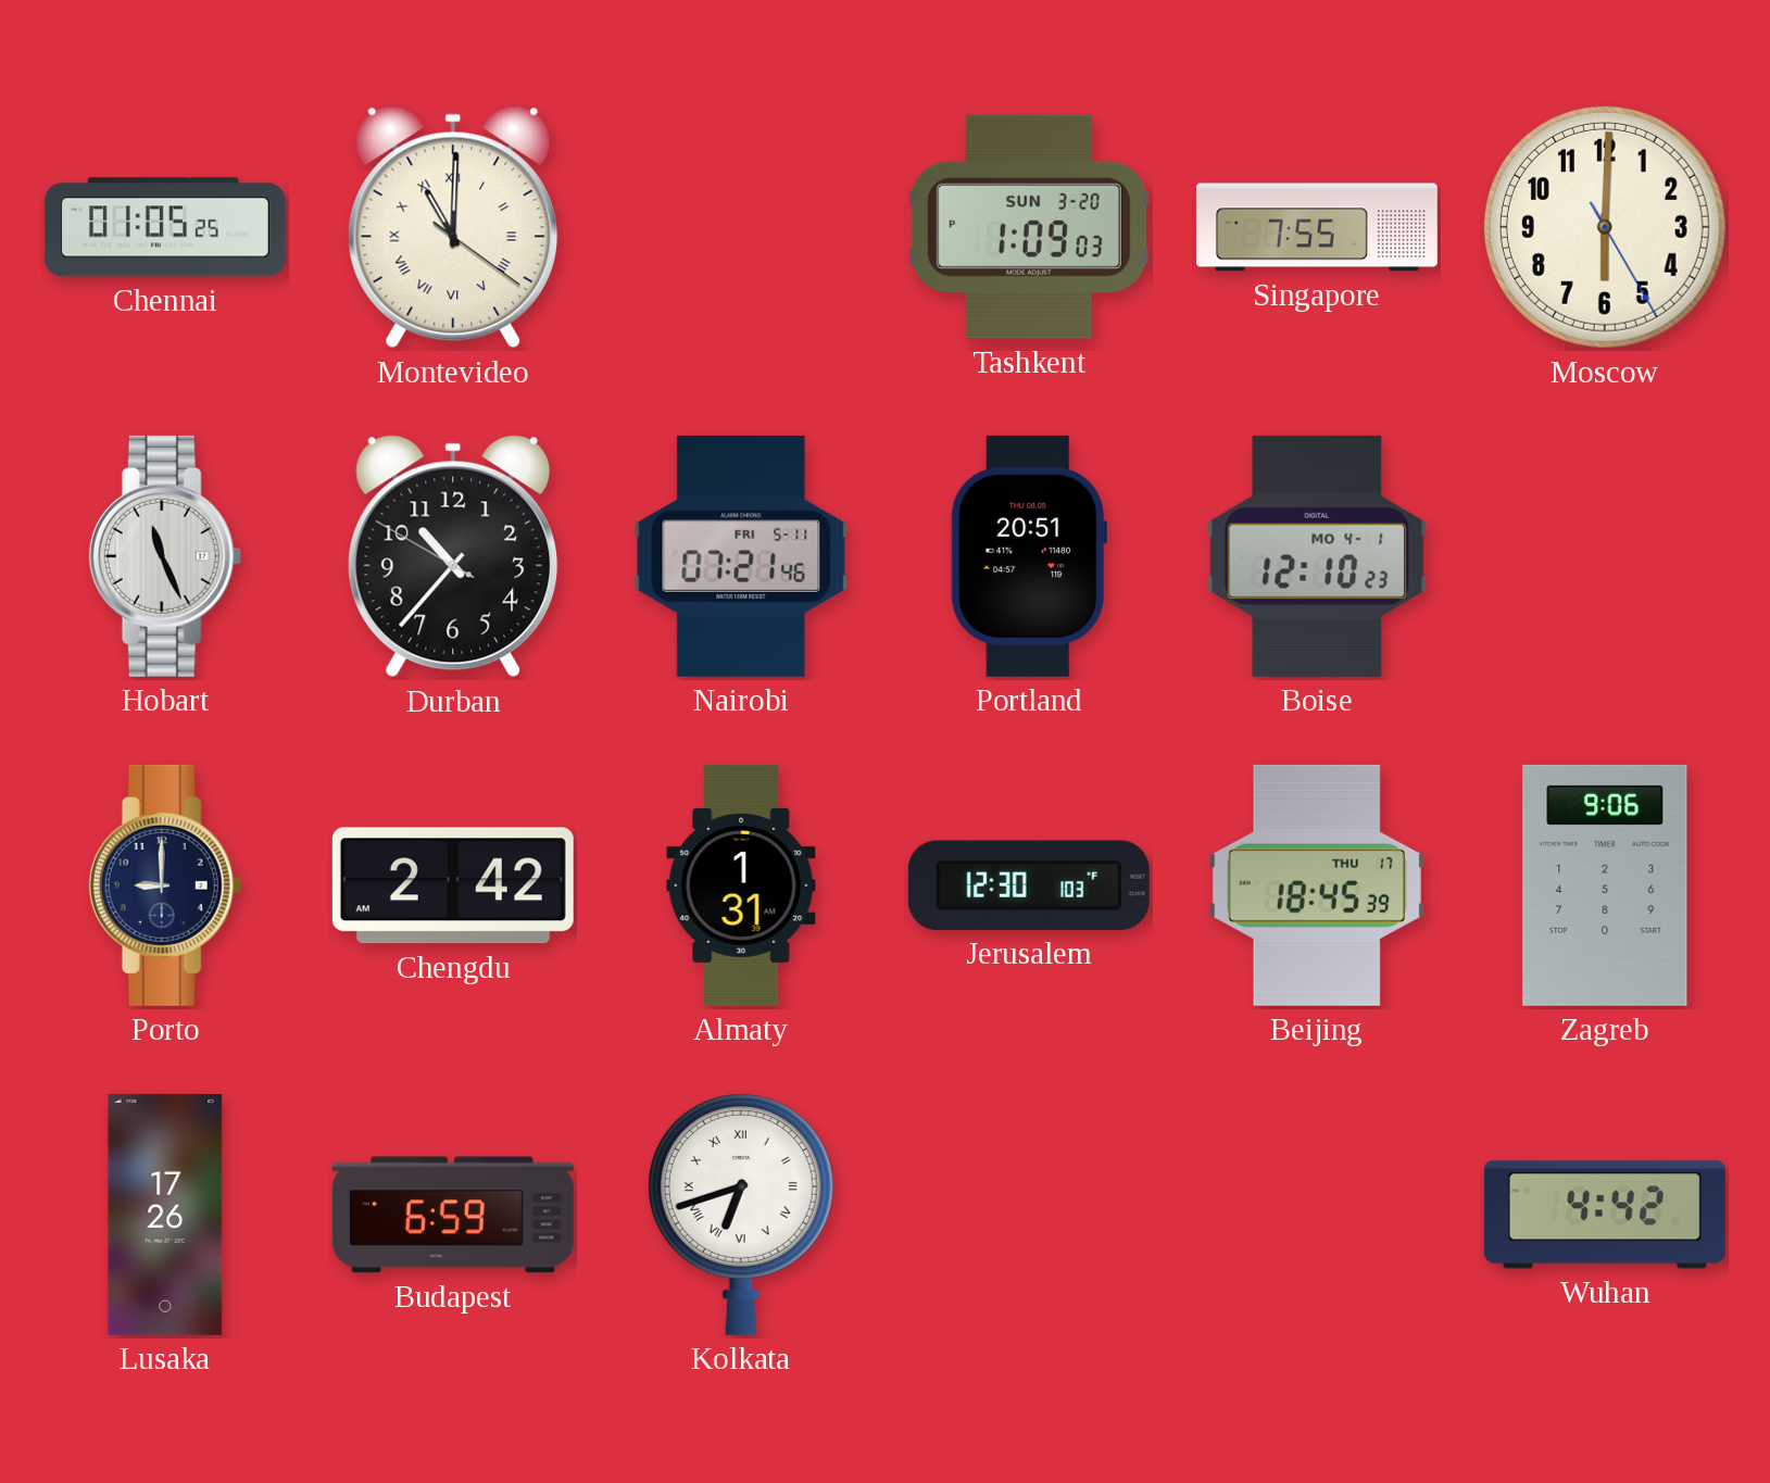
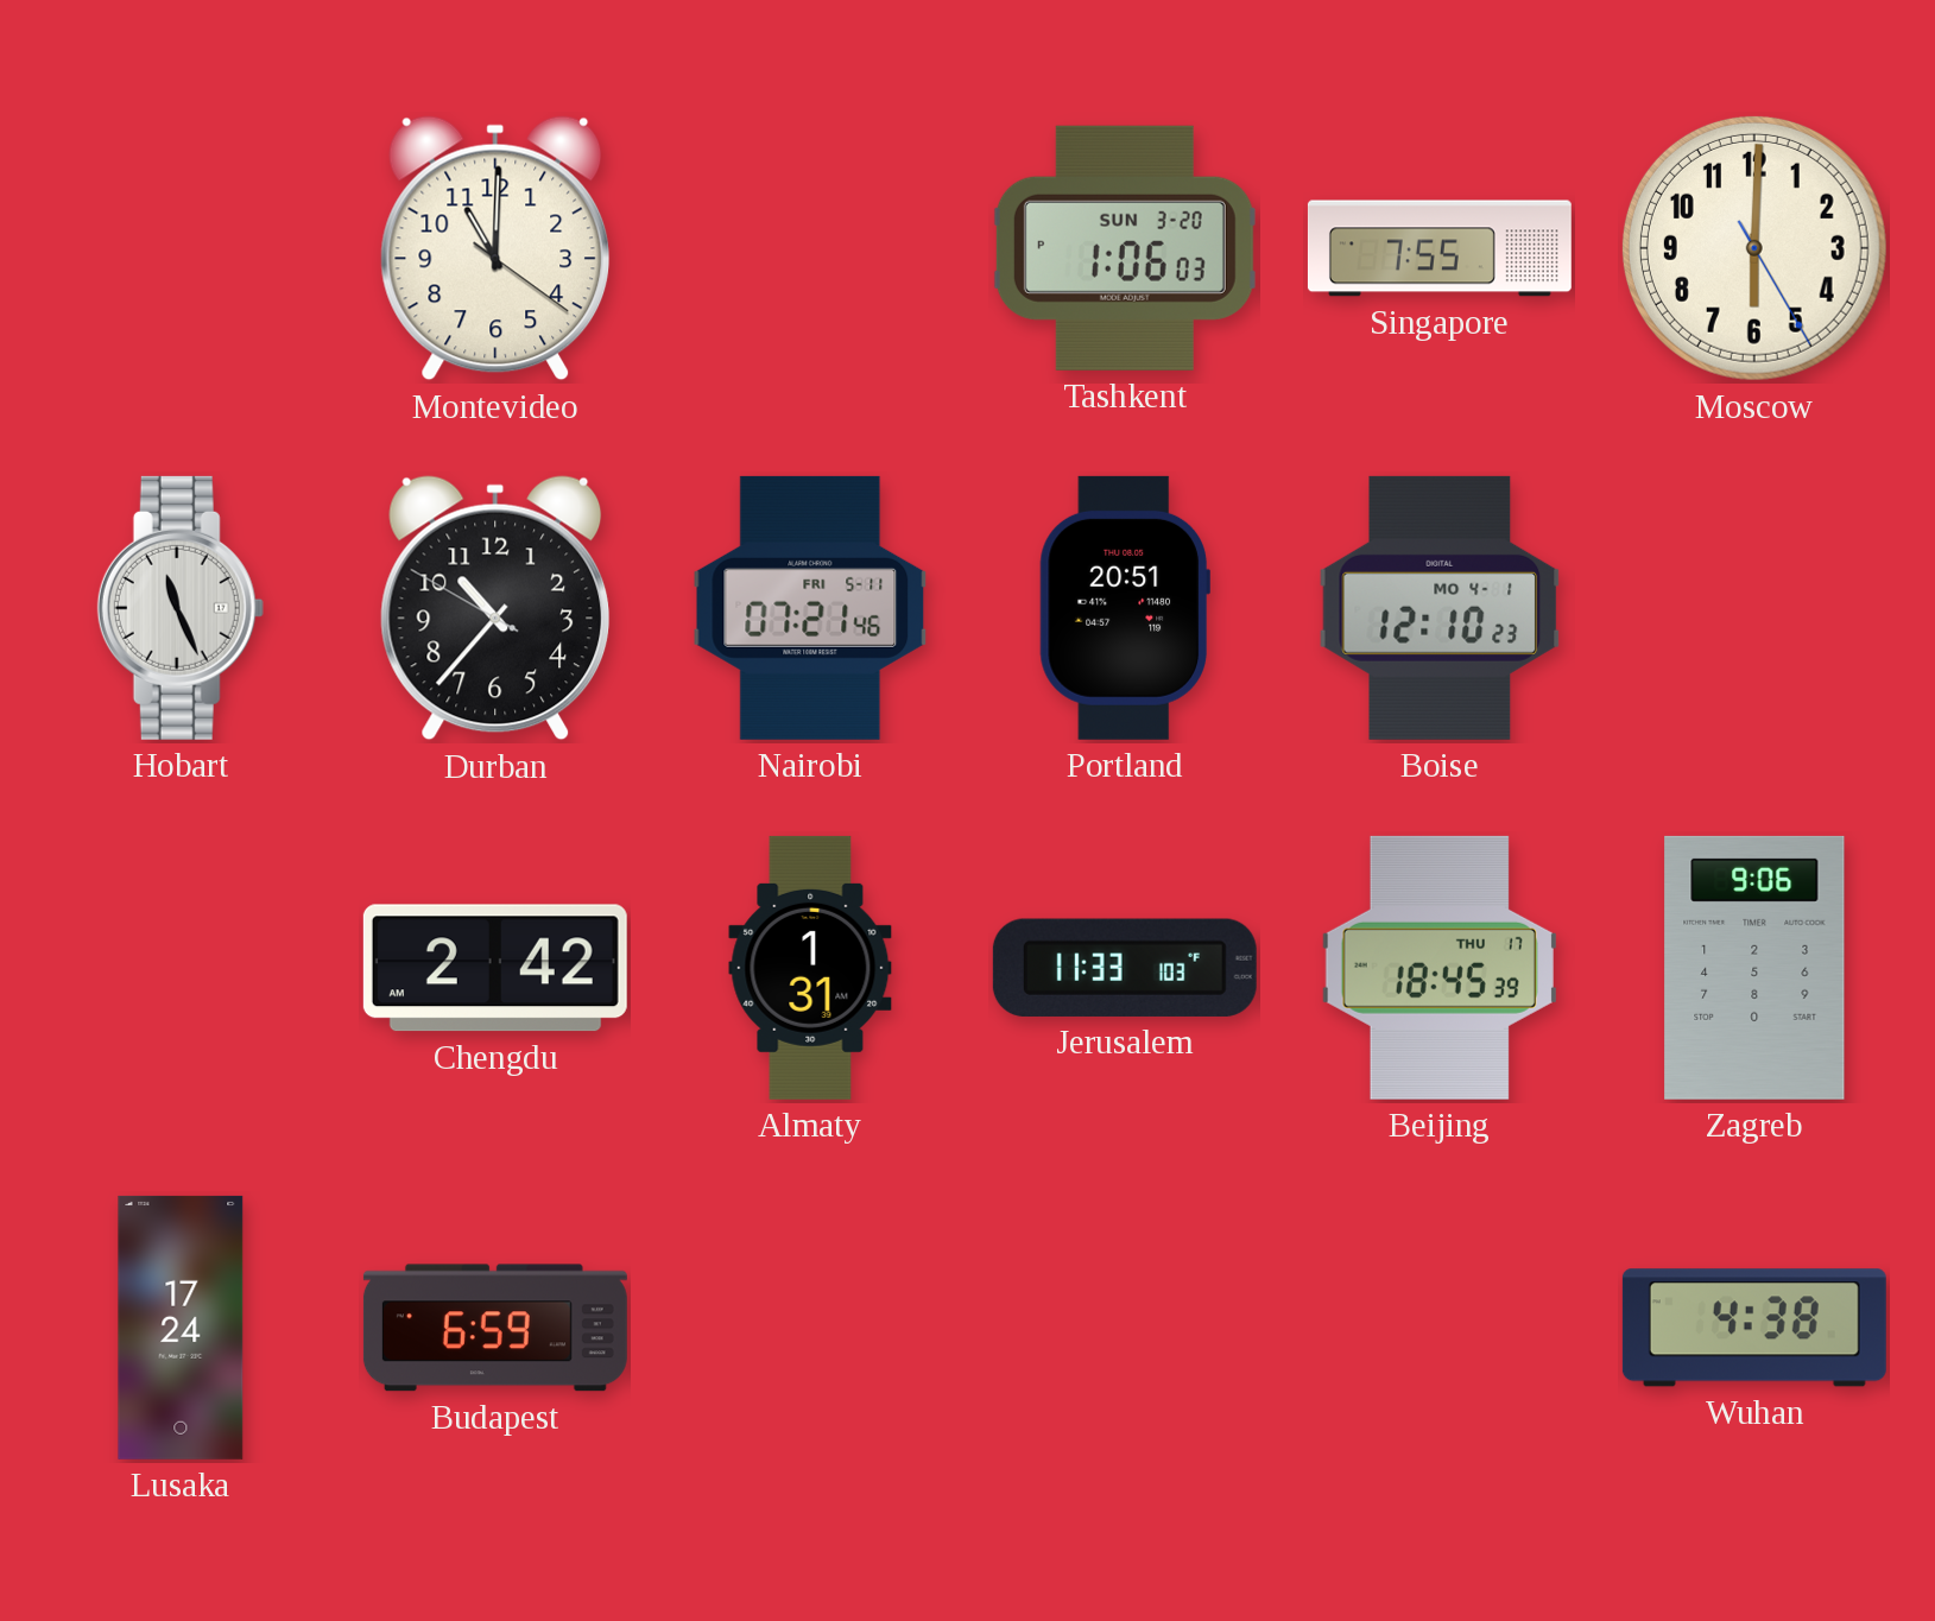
Chennai: 01:05 -> none
Montevideo numerals: Roman -> Arabic
Tashkent: 1:09 -> 1:06
Porto: 9:00 -> none
Jerusalem: 12:30 -> 11:33
Lusaka: 17:26 -> 17:24
Kolkata: 6:42 -> none
Wuhan: 4:42 -> 4:38
